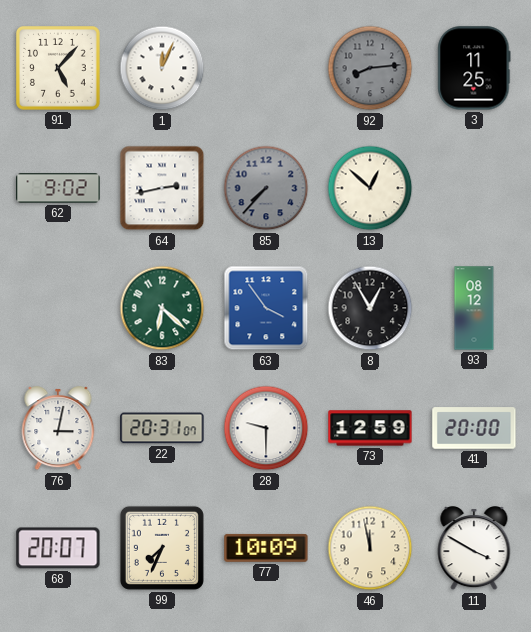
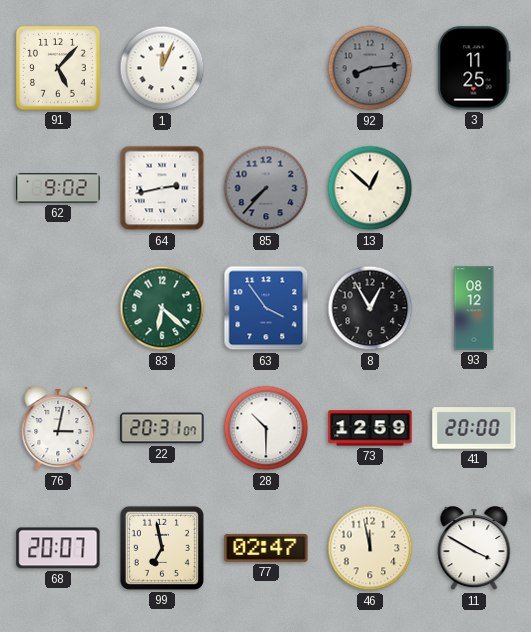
28: 9:30 -> 10:30
99: 7:34 -> 6:58
77: 10:09 -> 02:47
